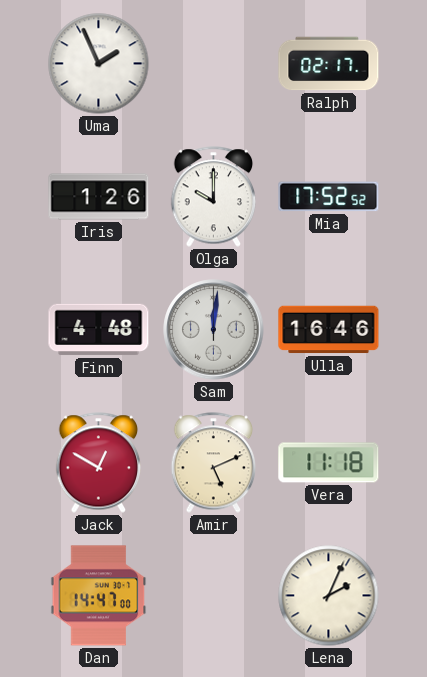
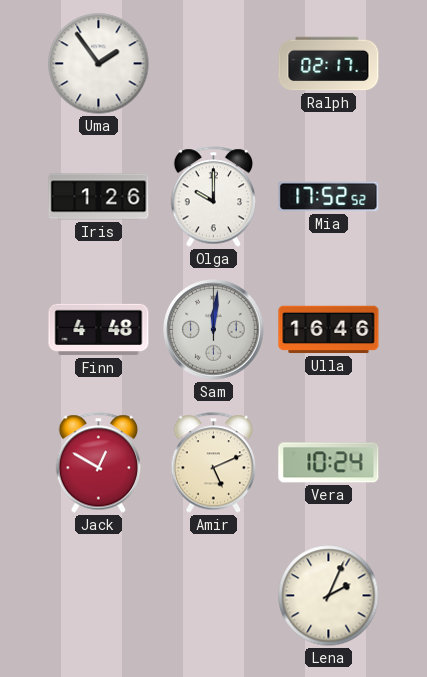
Uma: 1:56 -> 1:54
Vera: 11:18 -> 10:24
Dan: 14:47 -> none
